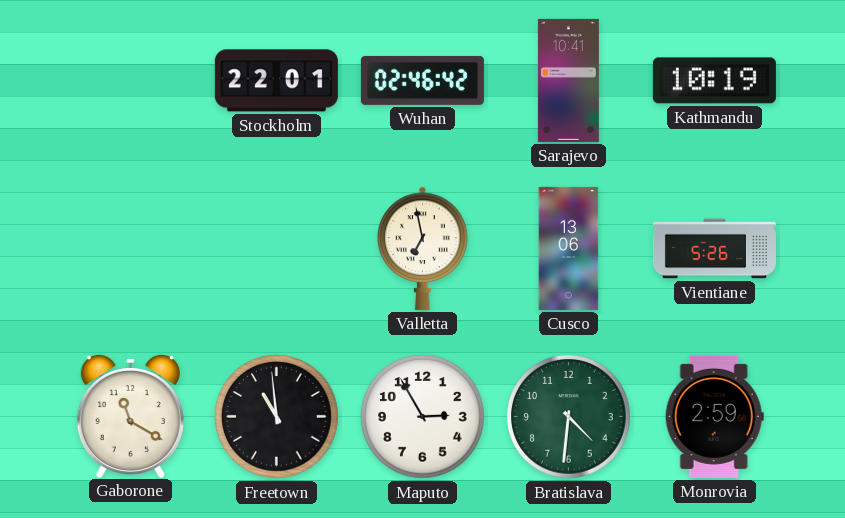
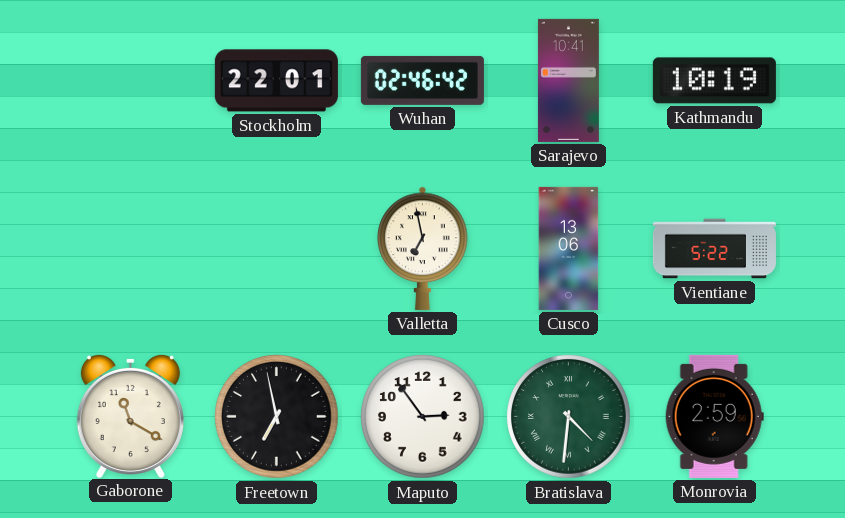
Vientiane: 5:26 -> 5:22
Freetown: 10:59 -> 6:58
Maputo: 2:55 -> 2:54
Bratislava numerals: Arabic -> Roman
